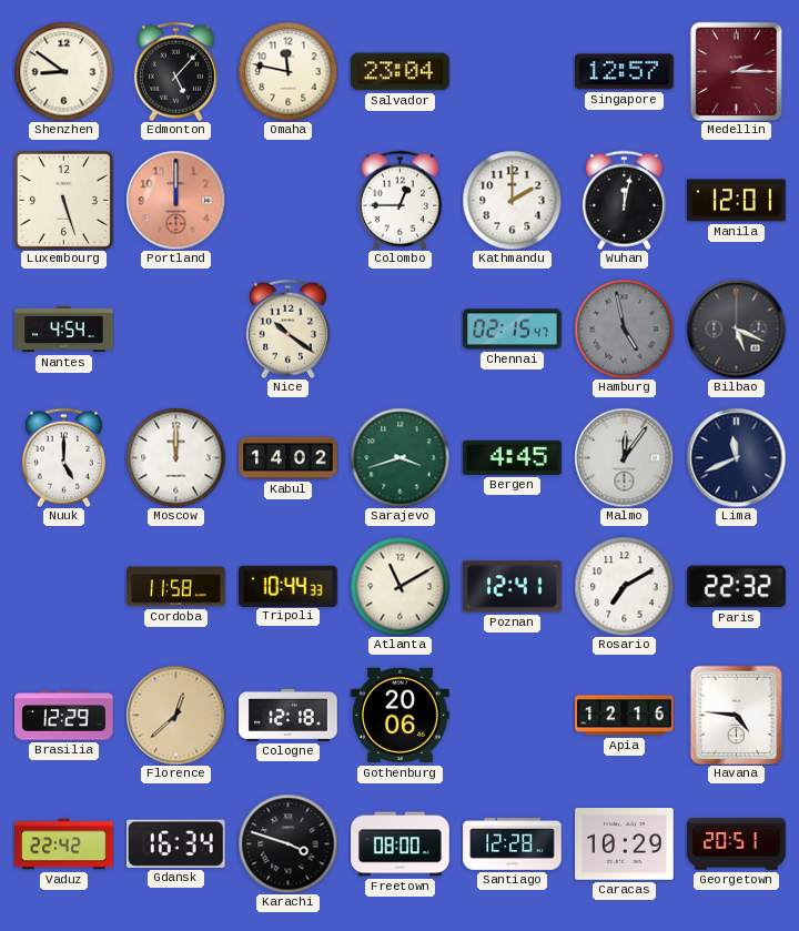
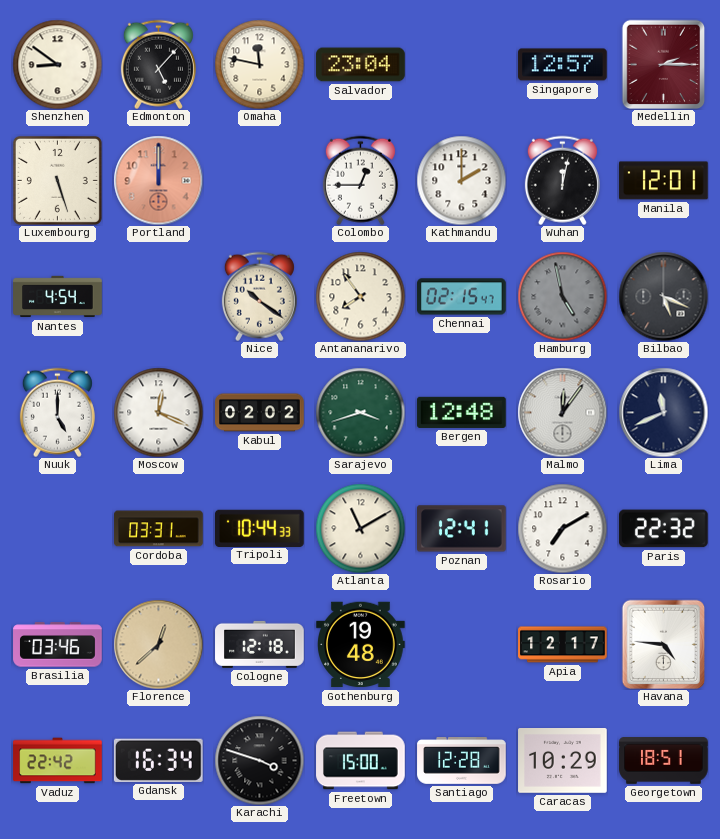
Antananarivo: none -> 7:54
Moscow: 12:00 -> 12:19
Kabul: 14:02 -> 02:02
Bergen: 4:45 -> 12:48
Cordoba: 11:58 -> 03:31
Brasilia: 12:29 -> 03:46
Gothenburg: 20:06 -> 19:48
Apia: 12:16 -> 12:17
Freetown: 08:00 -> 15:00
Georgetown: 20:51 -> 18:51
